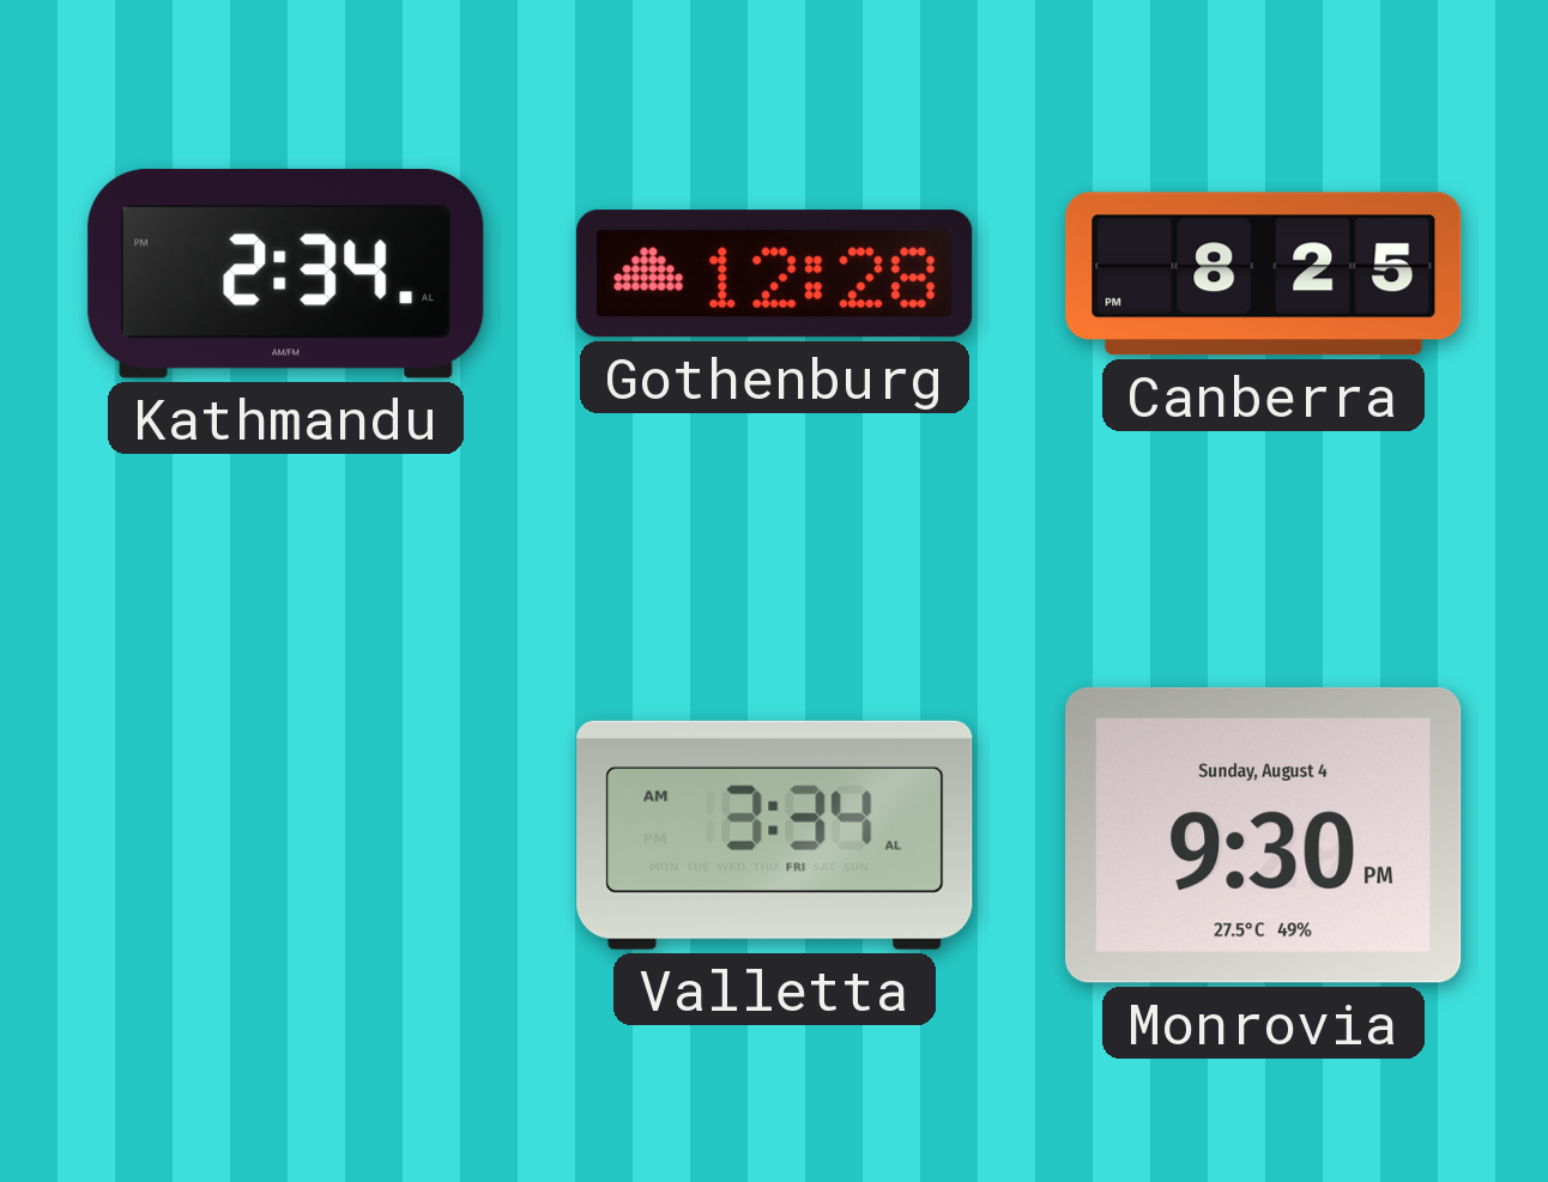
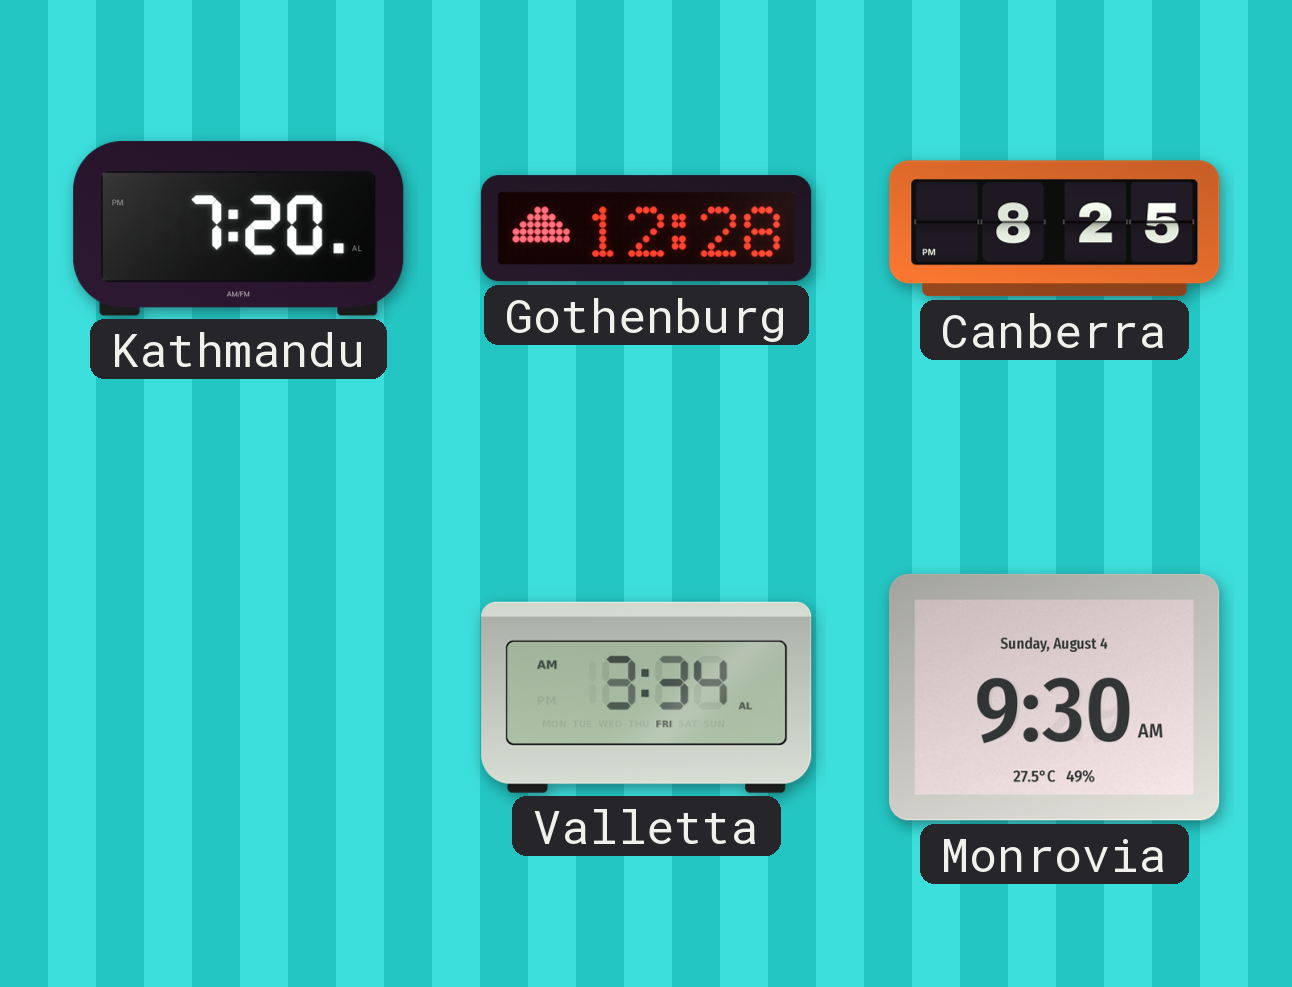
Kathmandu: 2:34 -> 7:20
Monrovia: 9:30 PM -> 9:30 AM
